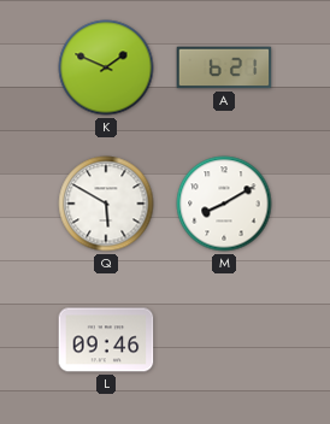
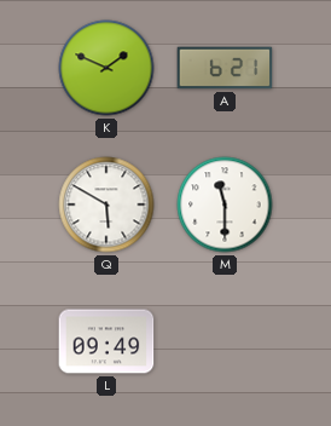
M: 8:10 -> 11:30
L: 09:46 -> 09:49
